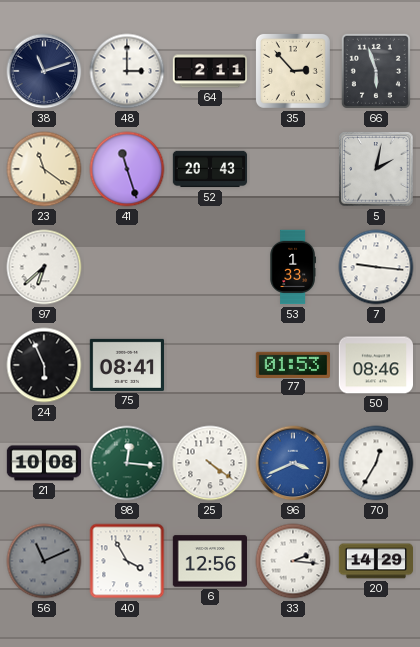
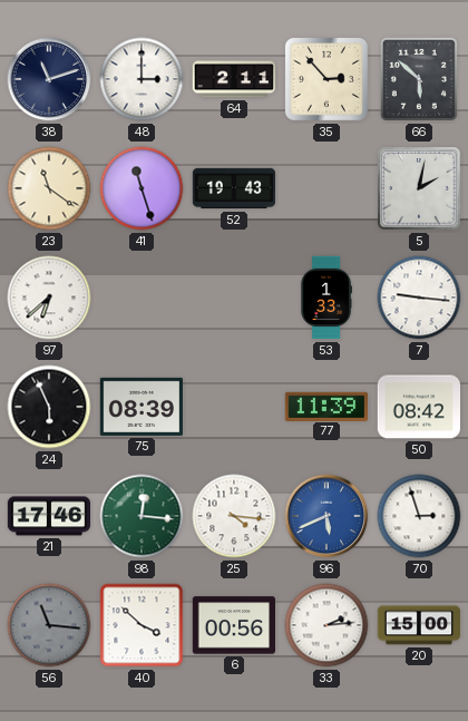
66: 5:57 -> 5:52
52: 20:43 -> 19:43
75: 08:41 -> 08:39
77: 01:53 -> 11:39
50: 08:46 -> 08:42
21: 10:08 -> 17:46
25: 4:21 -> 4:16
96: 3:41 -> 5:41
70: 12:35 -> 2:57
56: 11:11 -> 11:16
40: 3:55 -> 3:52
6: 12:56 -> 00:56
33: 2:16 -> 2:14
20: 14:29 -> 15:00
